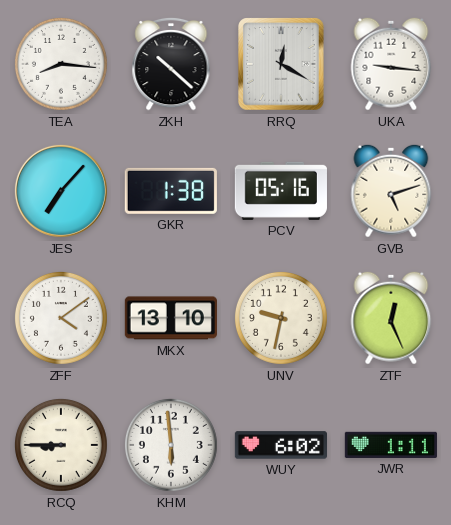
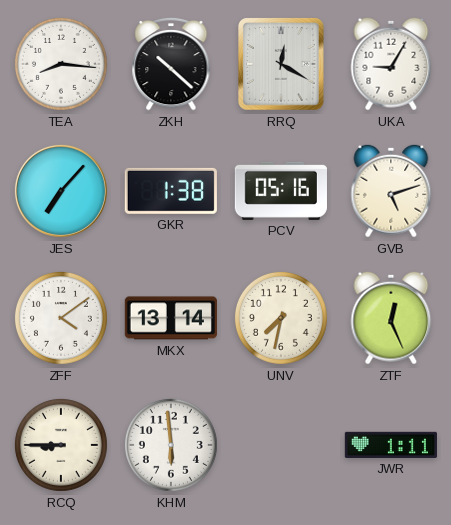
UKA: 9:16 -> 9:05
MKX: 13:10 -> 13:14
UNV: 9:32 -> 7:32
WUY: 6:02 -> none
